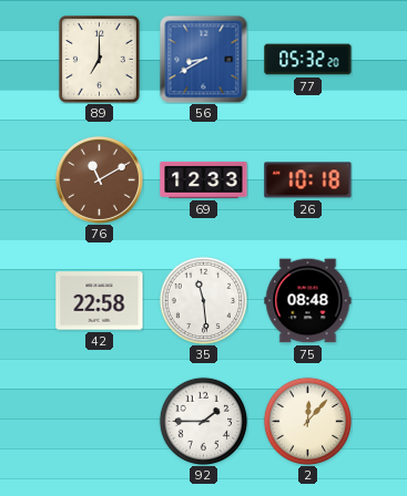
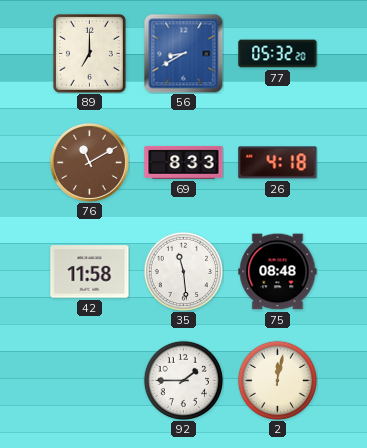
69: 12:33 -> 8:33
26: 10:18 -> 4:18
42: 22:58 -> 11:58
2: 12:07 -> 12:02
